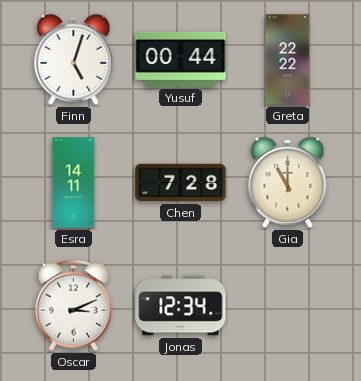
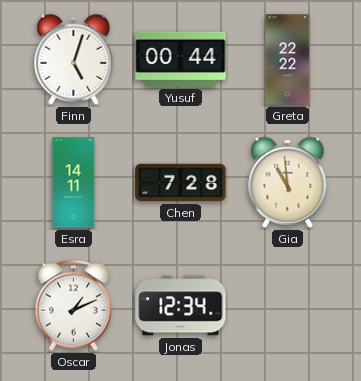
Gia: 11:00 -> 10:59
Oscar: 3:11 -> 1:11
